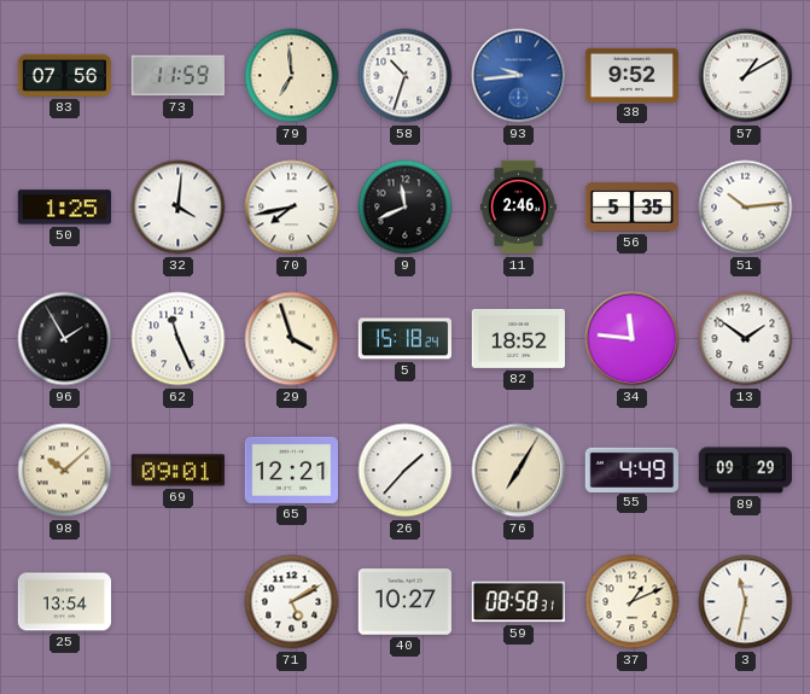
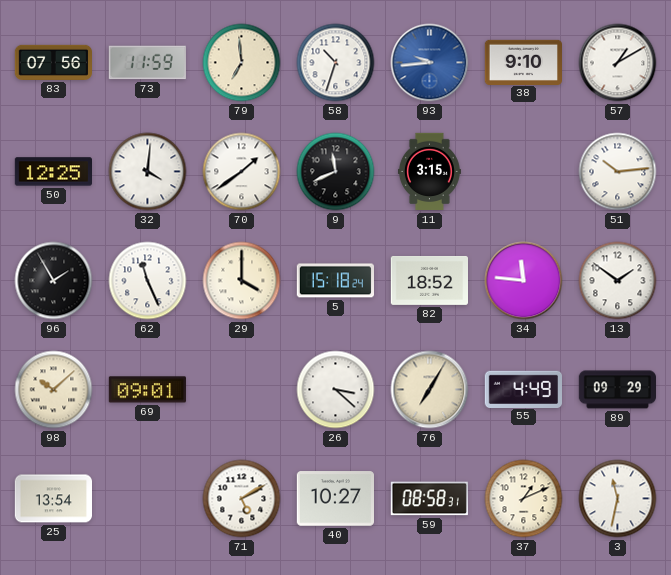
38: 9:52 -> 9:10
50: 1:25 -> 12:25
70: 7:43 -> 1:39
11: 2:46 -> 3:15
56: 5:35 -> none
29: 3:57 -> 4:00
65: 12:21 -> none
26: 1:37 -> 3:22
